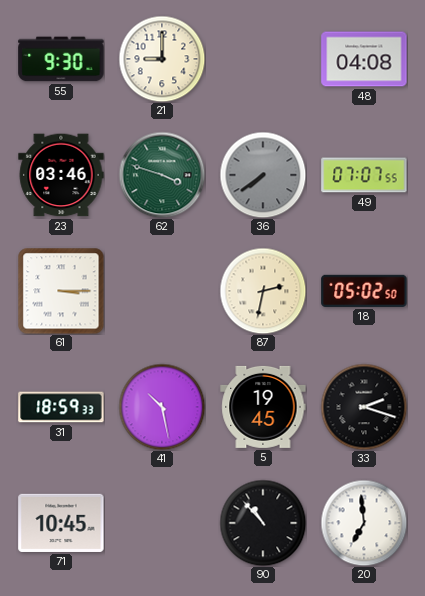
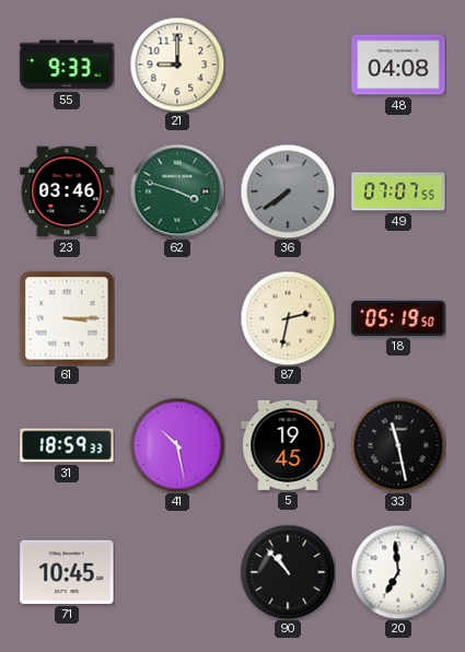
55: 9:30 -> 9:33
18: 05:02 -> 05:19
33: 2:18 -> 11:28
